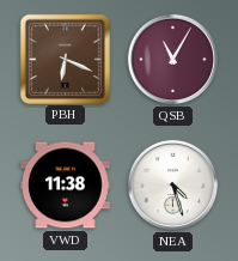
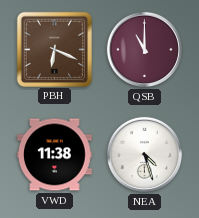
QSB: 11:05 -> 11:00
